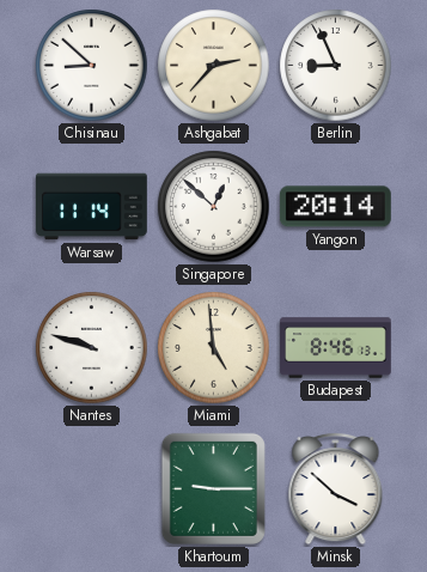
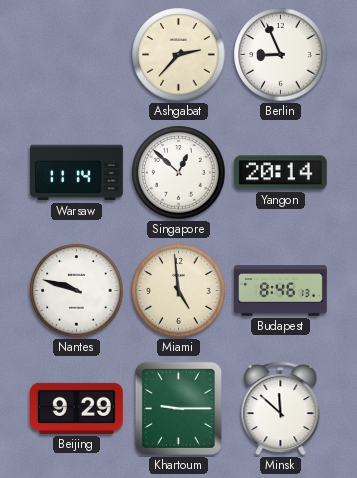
Chisinau: 8:52 -> none
Beijing: none -> 9:29
Minsk: 3:52 -> 11:52
